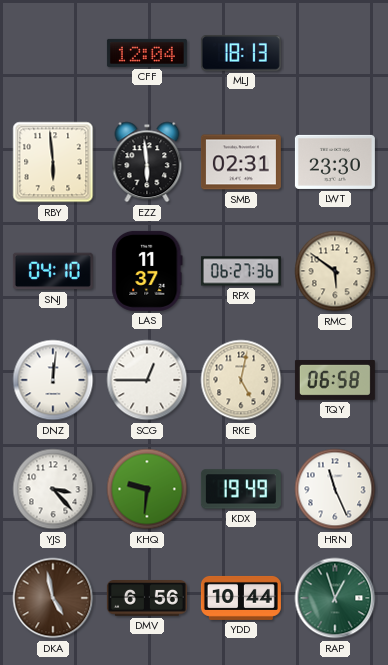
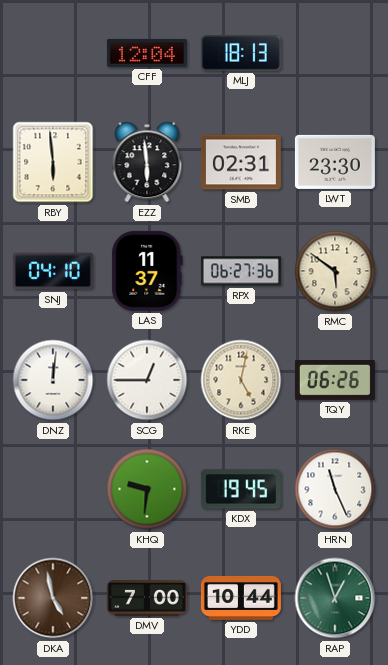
TQY: 06:58 -> 06:26
YJS: 3:23 -> none
KDX: 19:49 -> 19:45
DMV: 6:56 -> 7:00
